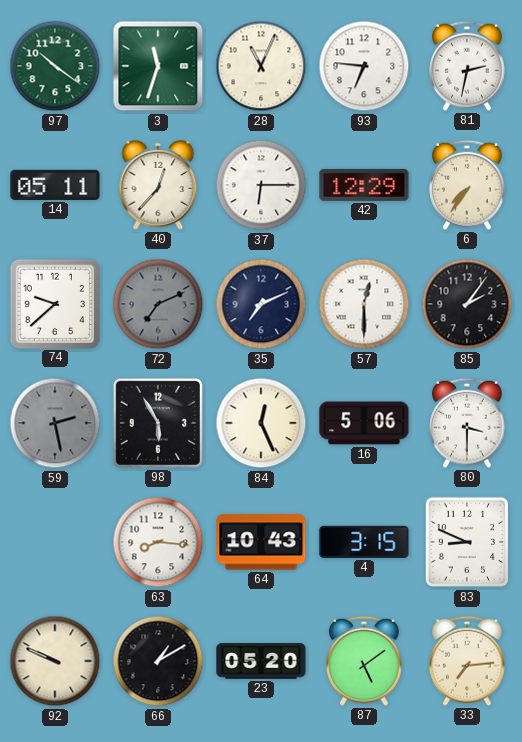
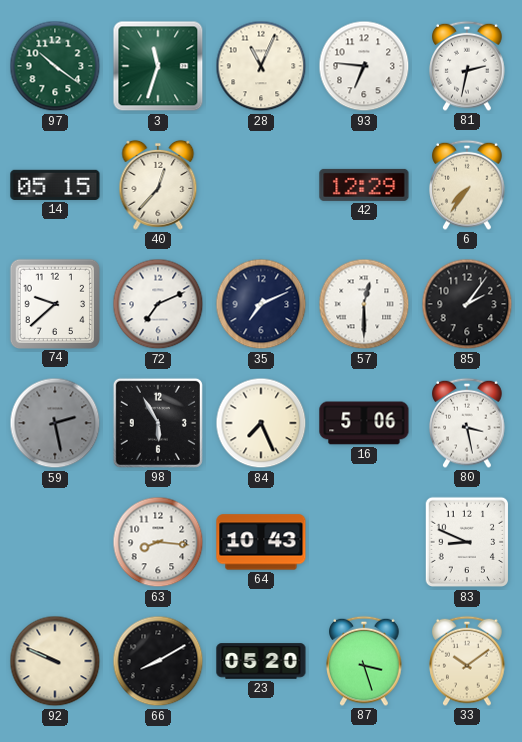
14: 05:11 -> 05:15
37: 6:15 -> none
72 dial: grey -> white
84: 12:26 -> 7:26
80: 3:30 -> 3:28
4: 3:15 -> none
66: 1:10 -> 8:10
87: 5:09 -> 3:27
33: 7:14 -> 10:09
